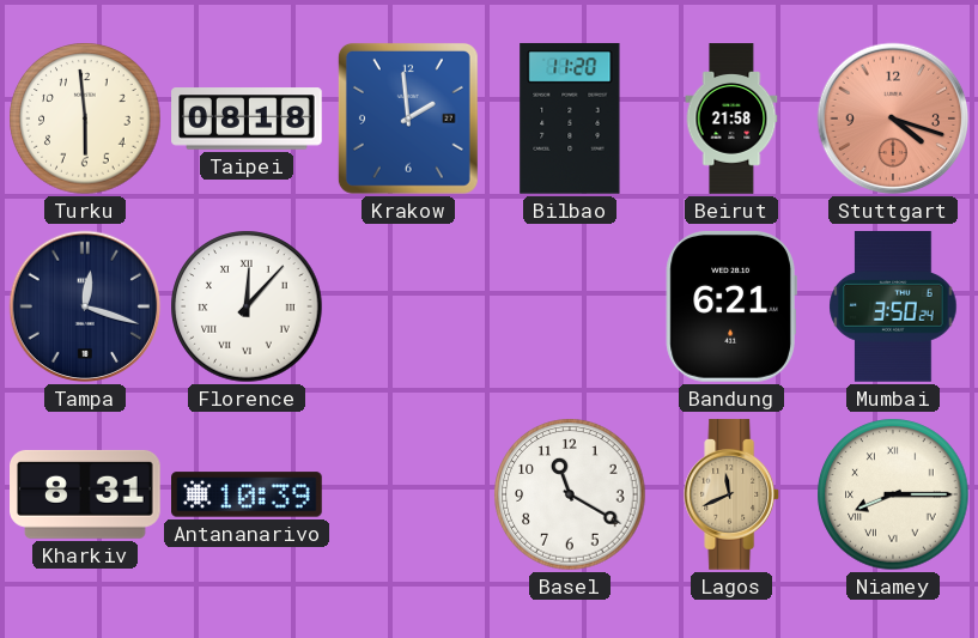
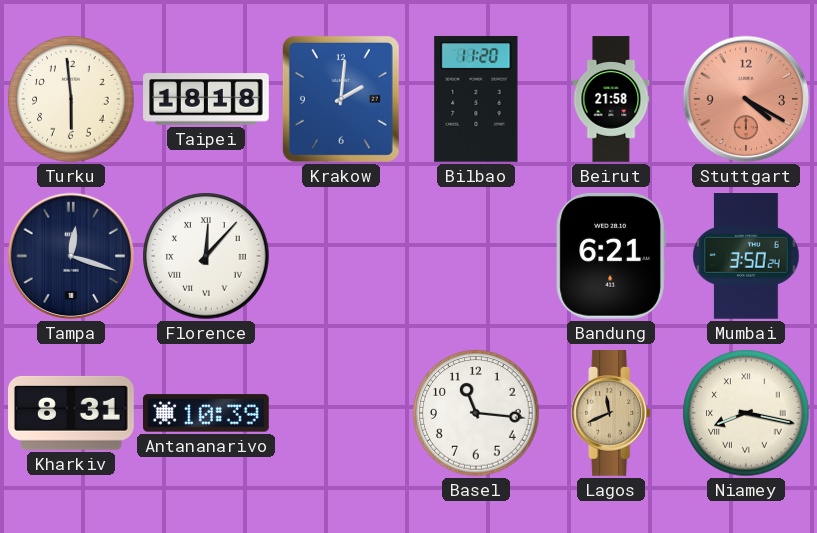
Taipei: 08:18 -> 18:18
Krakow: 1:59 -> 2:01
Stuttgart: 4:18 -> 4:20
Basel: 11:20 -> 11:16
Niamey: 8:15 -> 8:17
